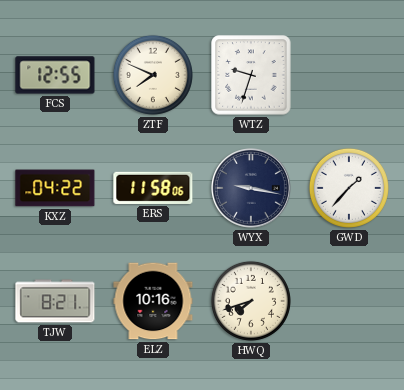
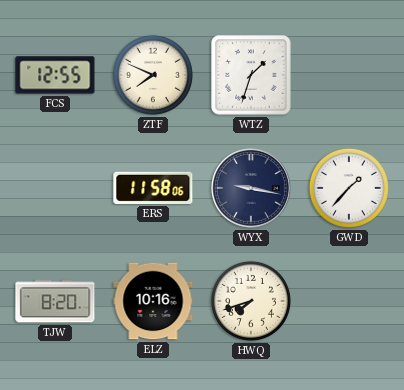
WTZ: 9:33 -> 1:33
KXZ: 04:22 -> none
TJW: 8:21 -> 8:20
